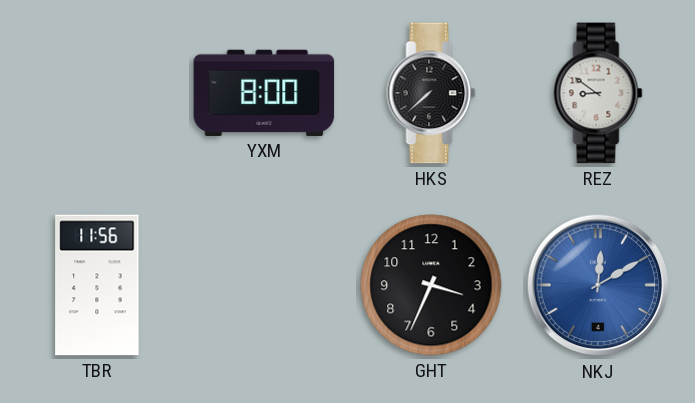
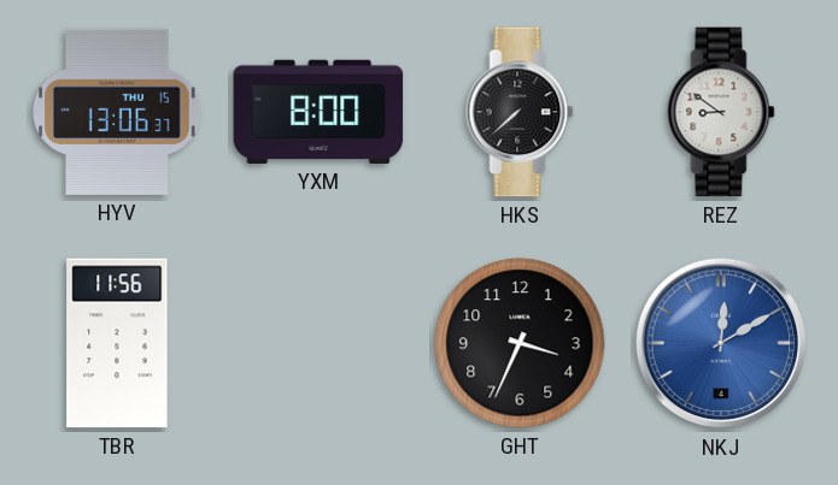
HYV: none -> 13:06
